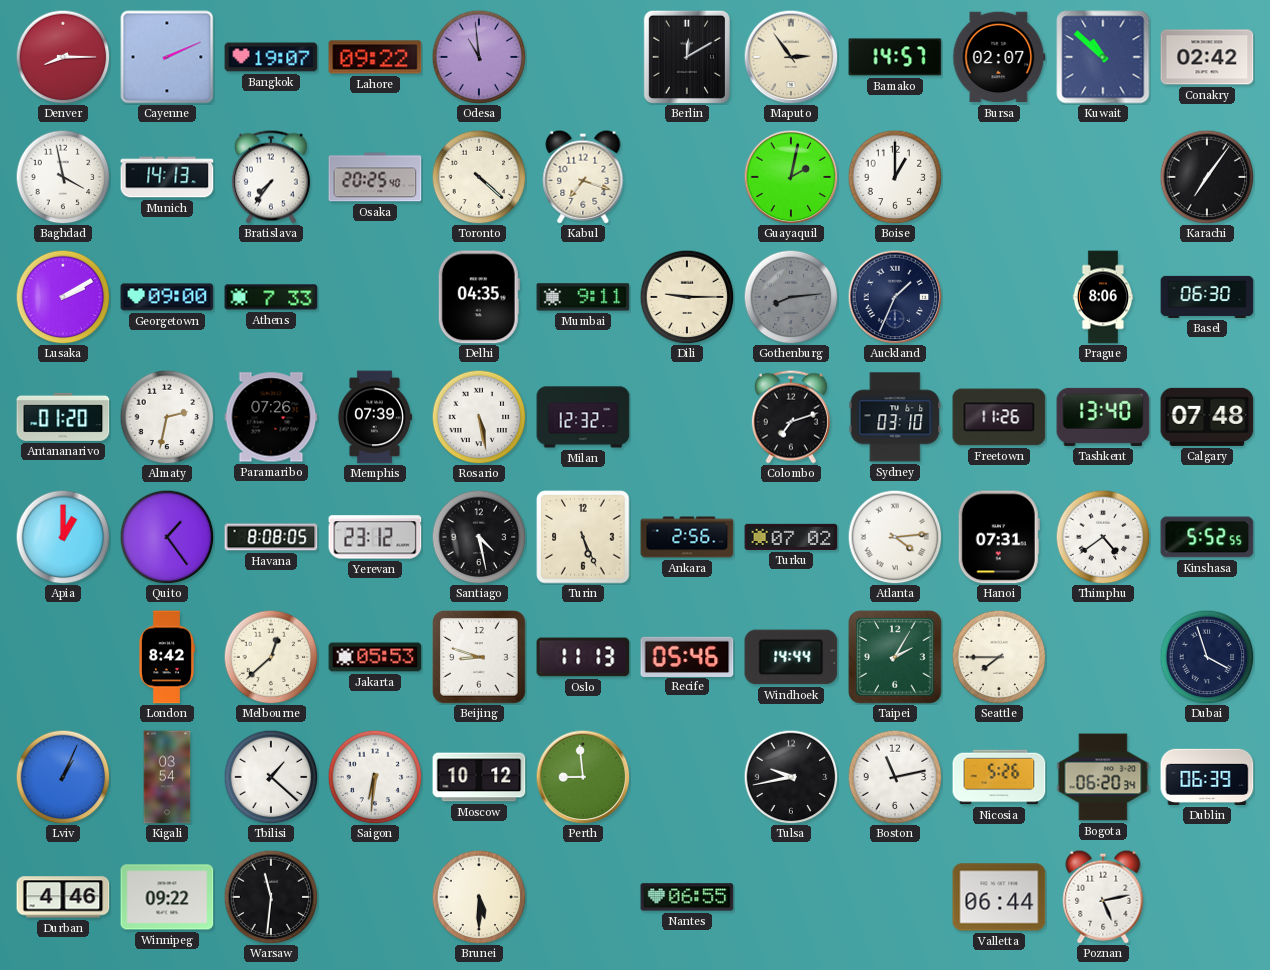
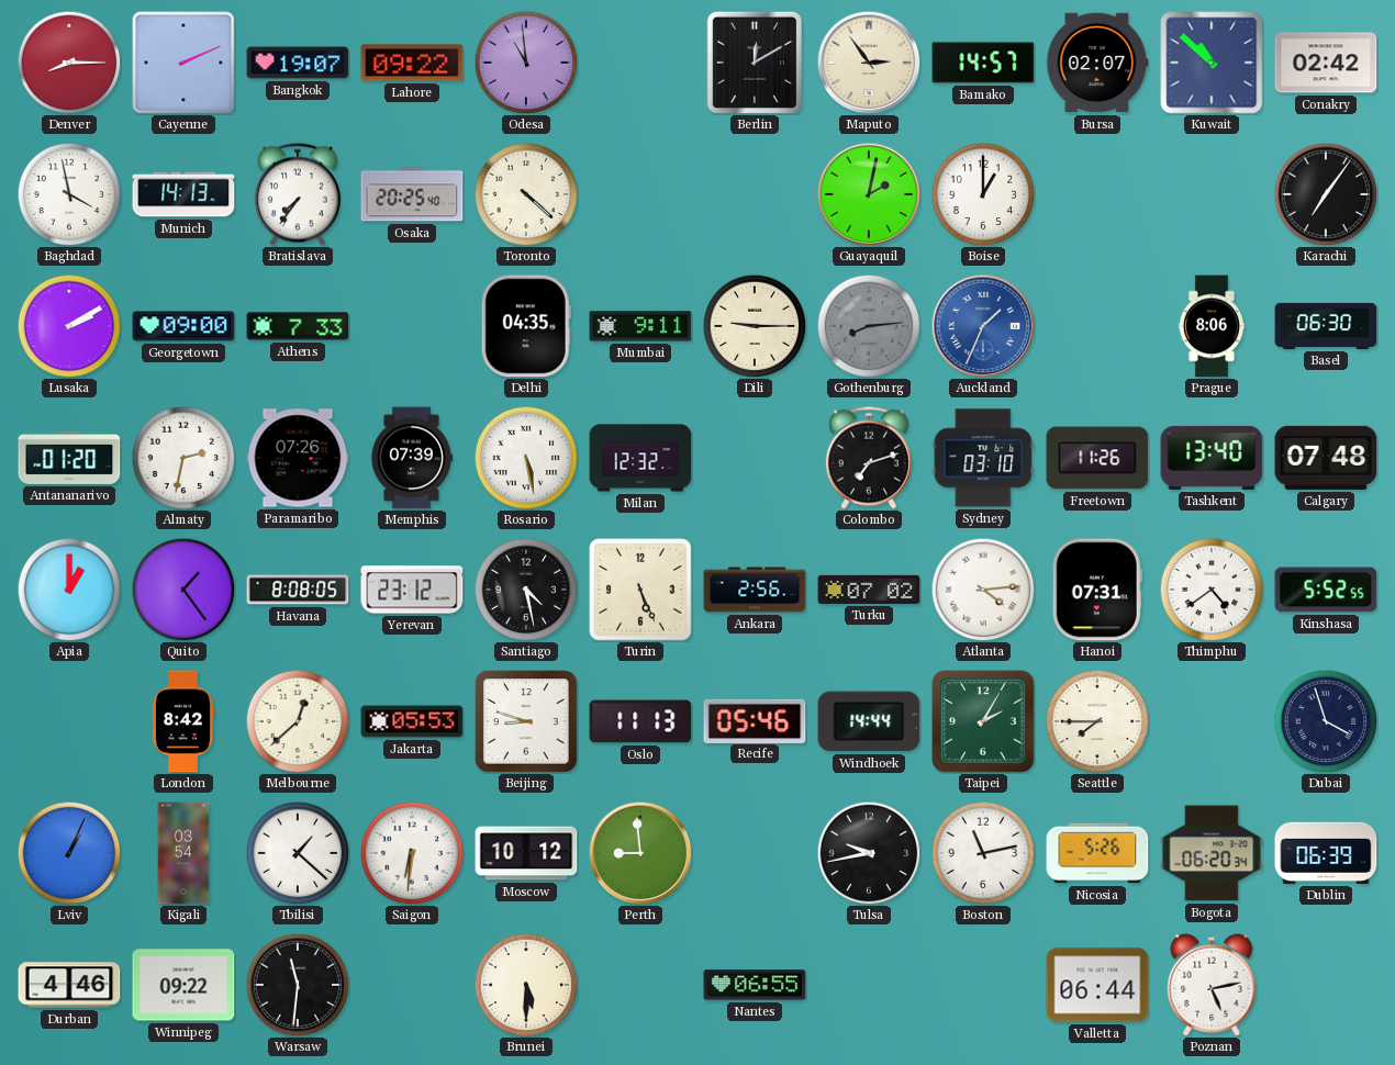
Kabul: 7:18 -> none
Auckland dial: navy -> blue
